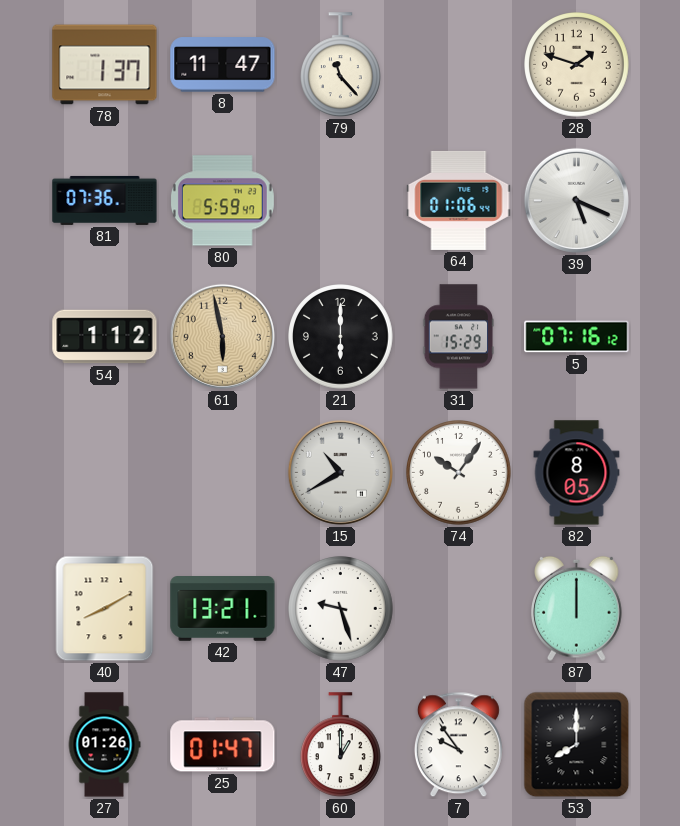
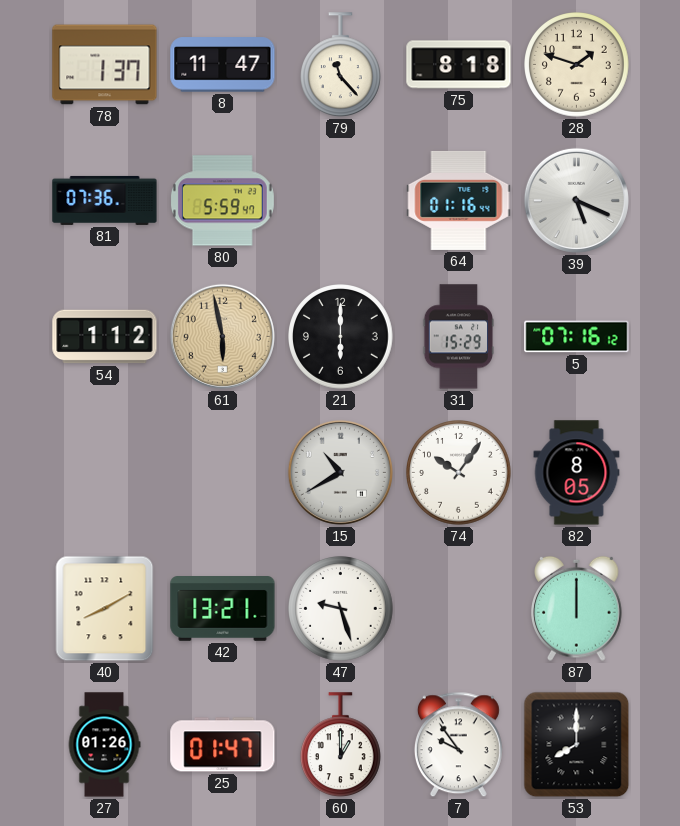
75: none -> 8:18
64: 01:06 -> 01:16
